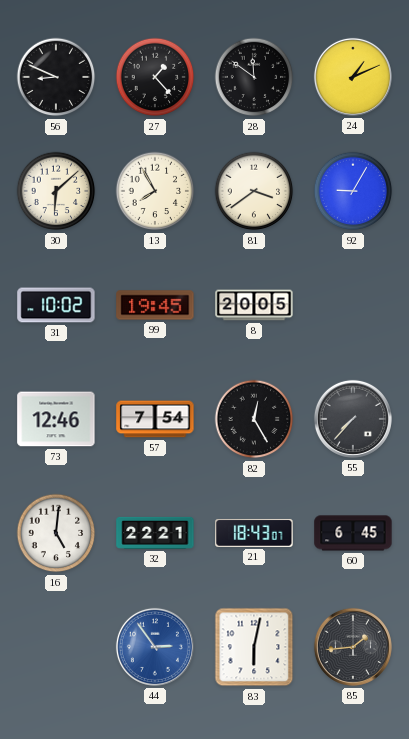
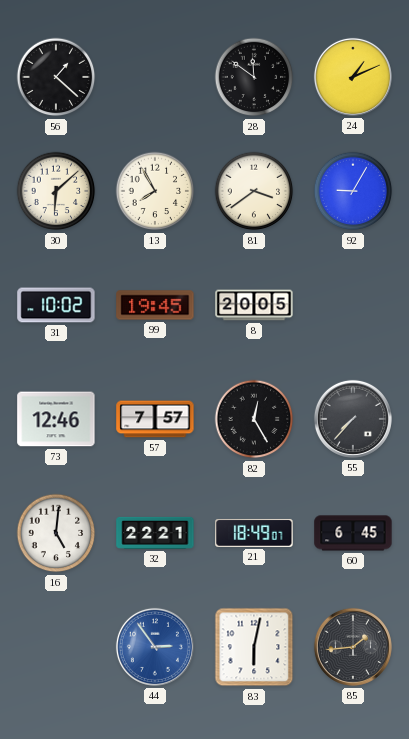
56: 8:49 -> 1:22
27: 1:23 -> none
57: 7:54 -> 7:57
21: 18:43 -> 18:49
